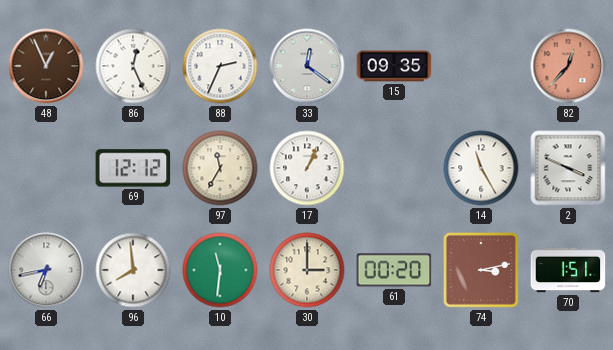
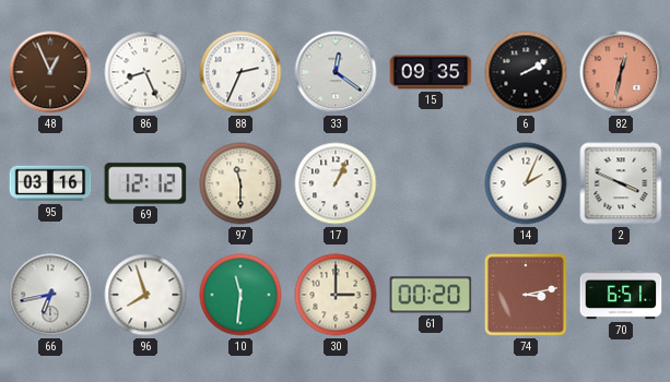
86: 12:26 -> 8:26
6: none -> 2:10
82: 12:37 -> 12:32
95: none -> 03:16
97: 11:35 -> 11:30
14: 11:25 -> 2:04
96: 7:59 -> 7:57
70: 1:51 -> 6:51
